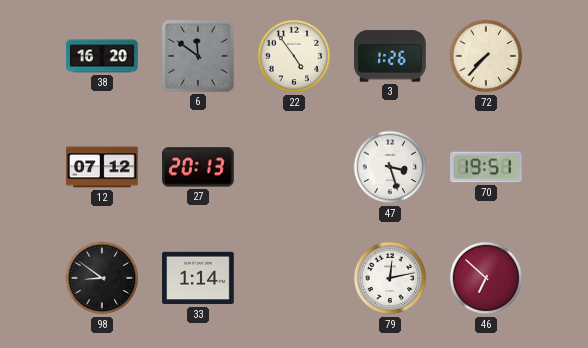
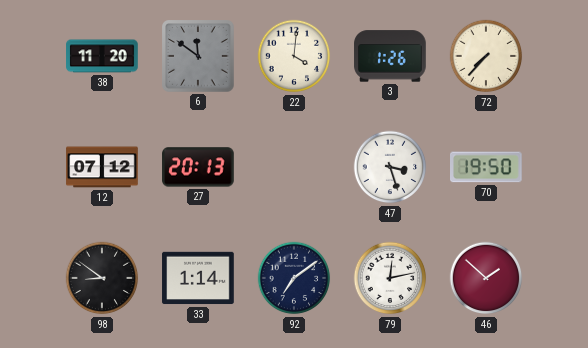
38: 16:20 -> 11:20
22: 4:54 -> 4:01
70: 19:51 -> 19:50
92: none -> 7:09
46: 6:52 -> 1:52
